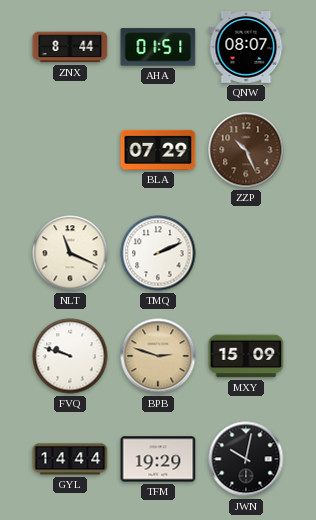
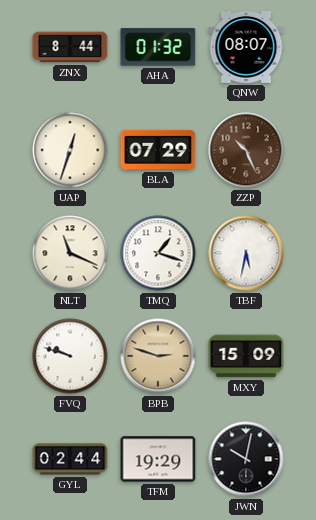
AHA: 01:51 -> 01:32
UAP: none -> 12:33
TMQ: 2:11 -> 1:18
TBF: none -> 5:32
GYL: 14:44 -> 02:44
